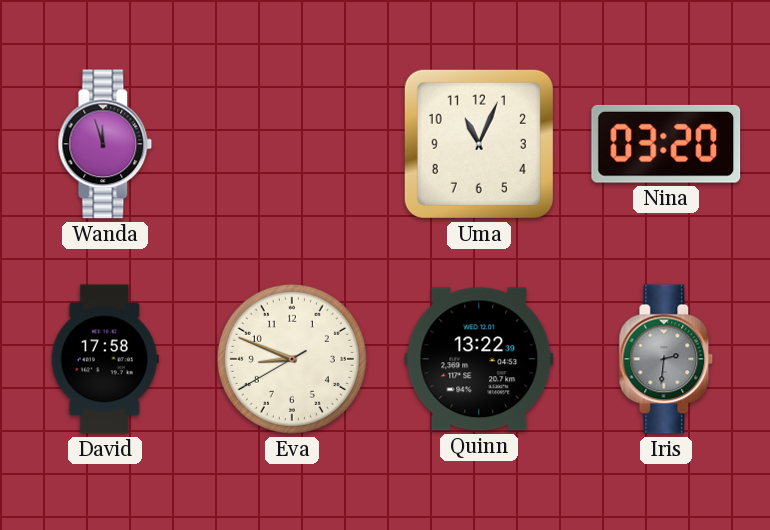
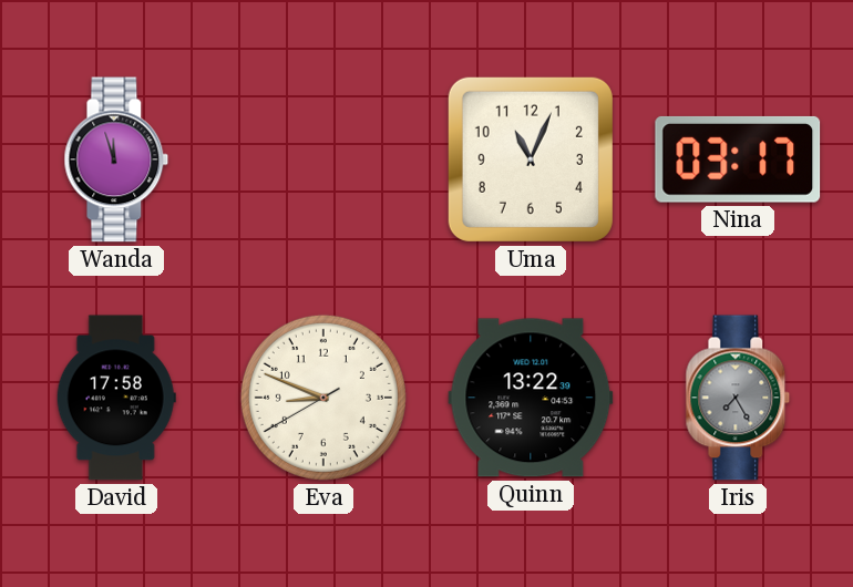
Nina: 03:20 -> 03:17
Iris: 2:31 -> 7:25
